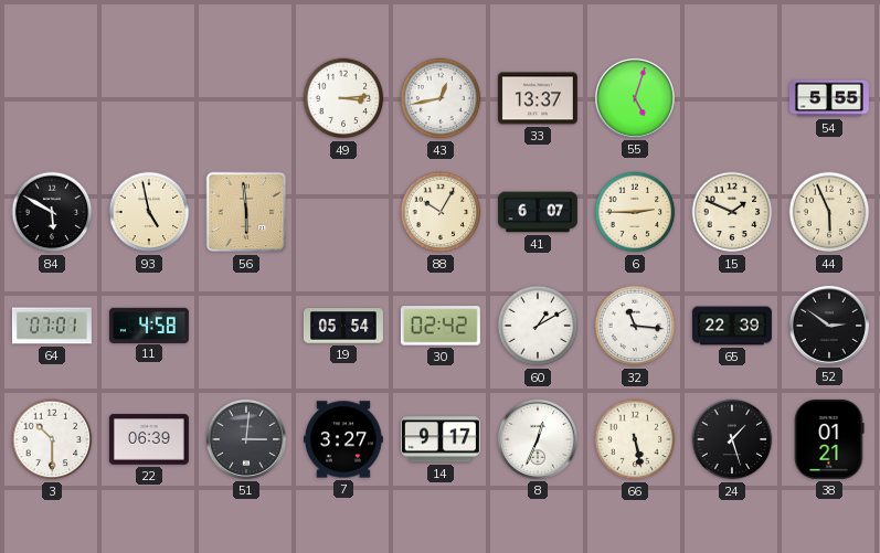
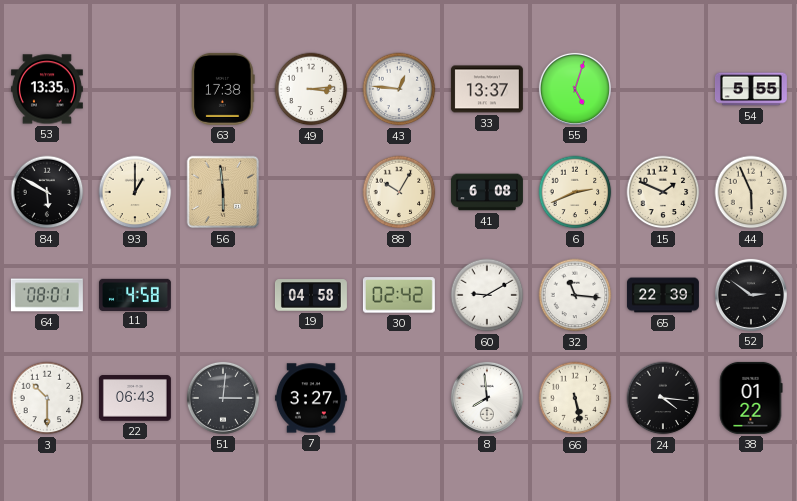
53: none -> 13:35
63: none -> 17:38
43: 12:43 -> 12:46
93: 4:58 -> 1:00
41: 6:07 -> 6:08
6: 2:45 -> 2:41
64: 07:01 -> 08:01
19: 05:54 -> 04:58
60: 1:10 -> 9:10
22: 06:39 -> 06:43
14: 9:17 -> none
8: 12:34 -> 7:59
24: 1:27 -> 4:16
38: 01:21 -> 01:22
